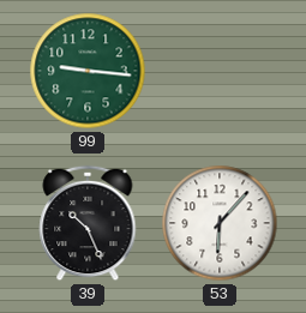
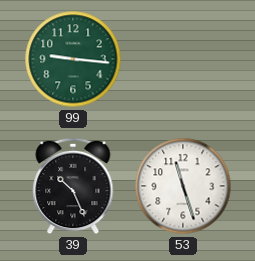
53: 6:07 -> 11:27
